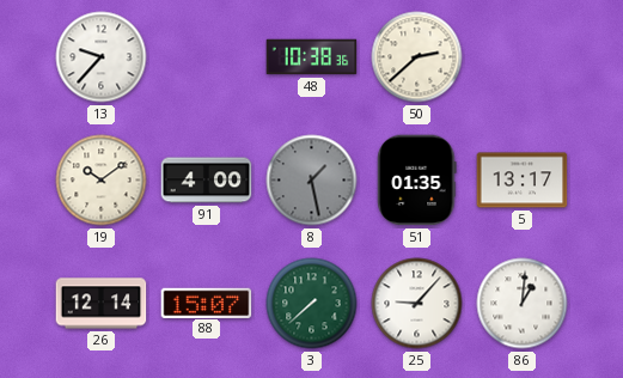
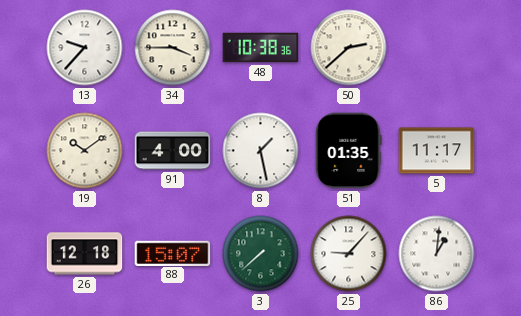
34: none -> 3:45
8 dial: grey -> white
5: 13:17 -> 11:17
26: 12:14 -> 12:18
